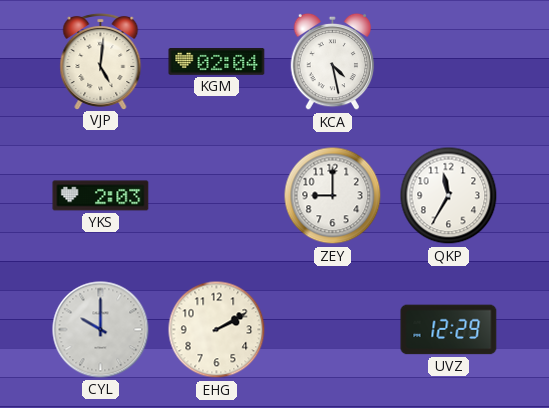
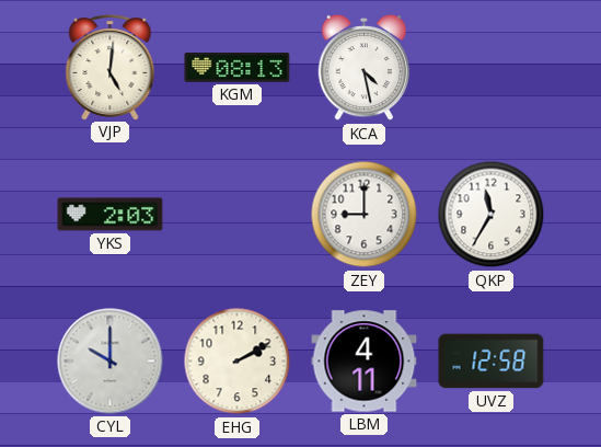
KGM: 02:04 -> 08:13
LBM: none -> 4:11
UVZ: 12:29 -> 12:58
